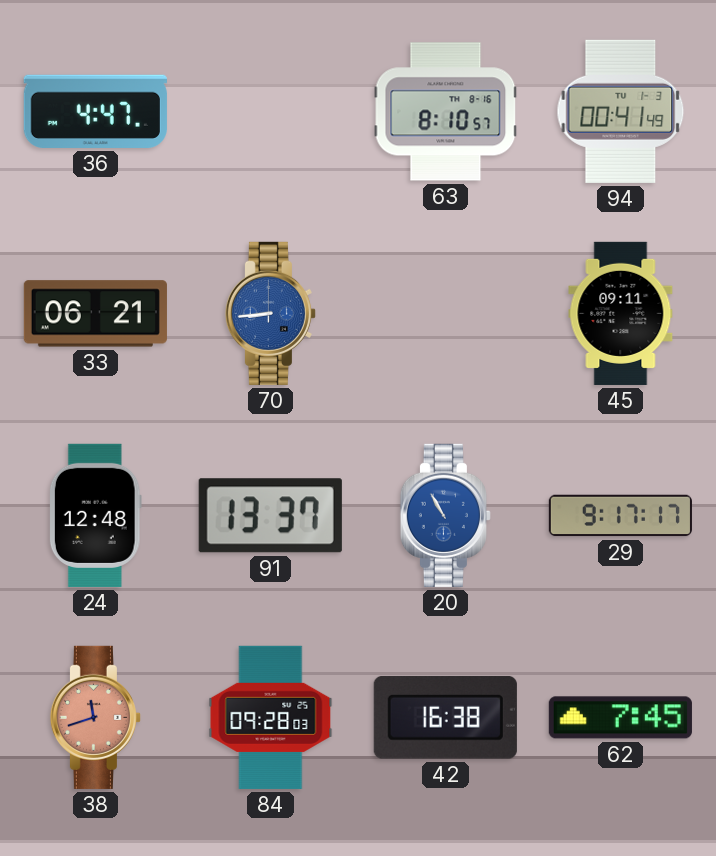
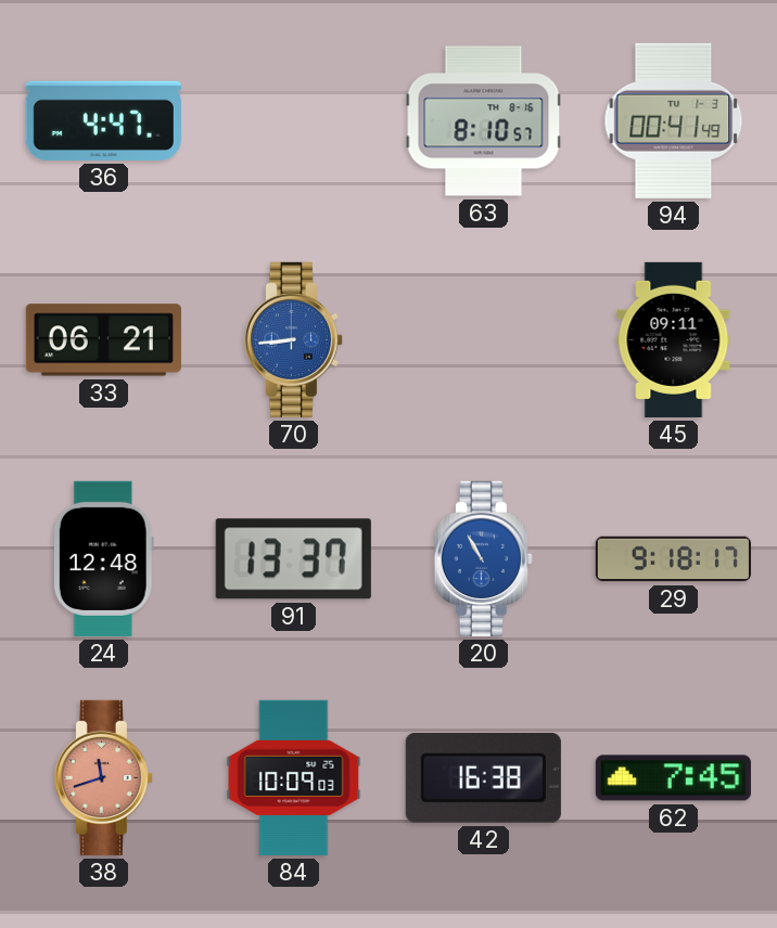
29: 9:17 -> 9:18
84: 09:28 -> 10:09
